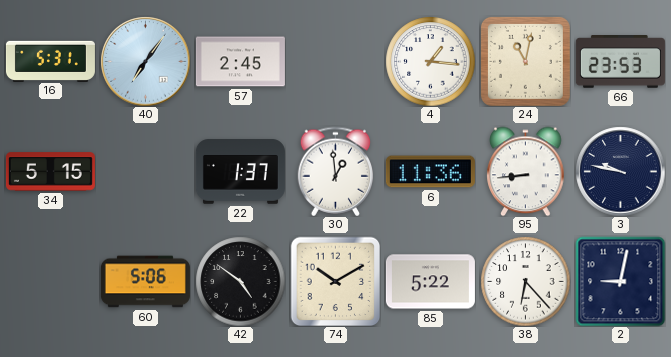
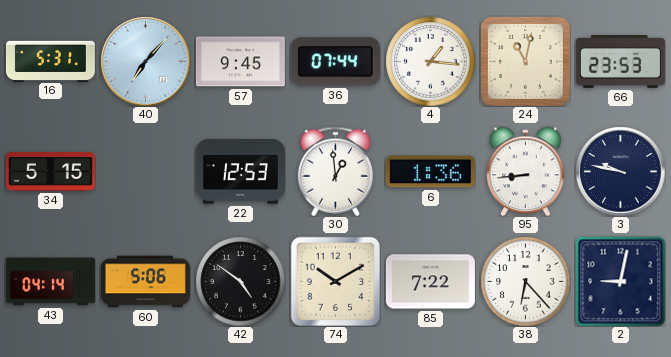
40: 7:06 -> 7:07
57: 2:45 -> 9:45
36: none -> 07:44
22: 1:37 -> 12:53
6: 11:36 -> 1:36
43: none -> 04:14
85: 5:22 -> 7:22
